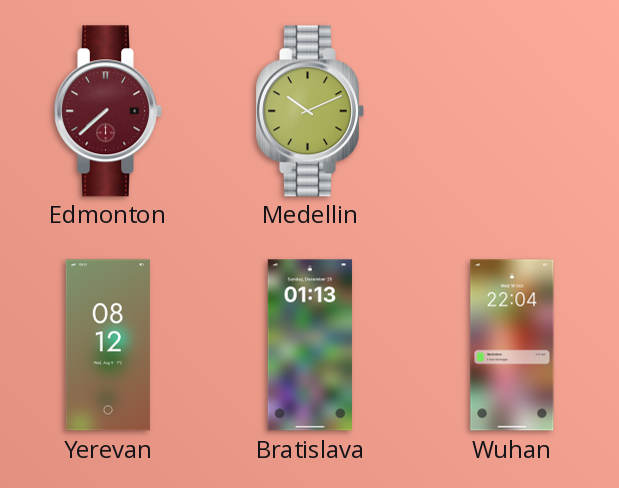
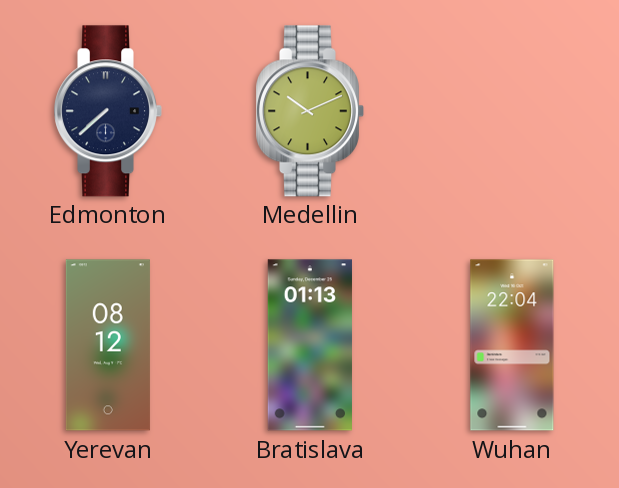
Edmonton dial: burgundy -> navy
